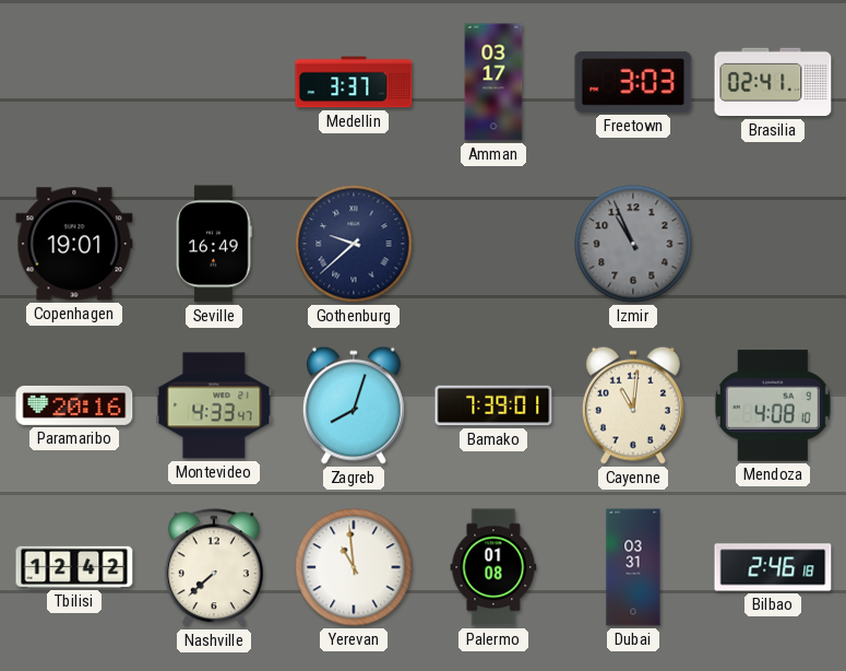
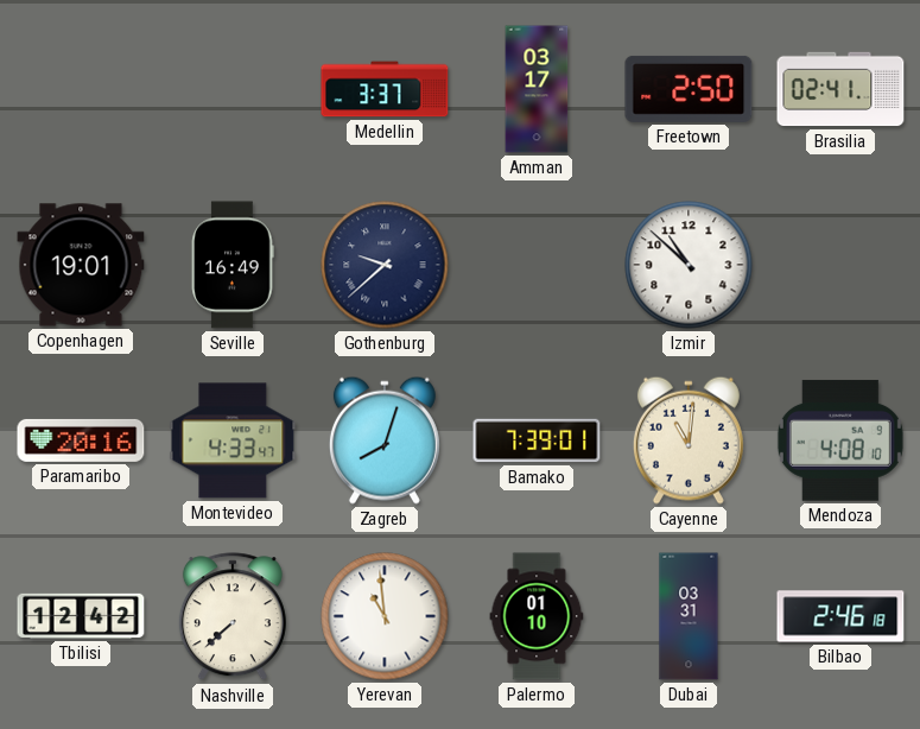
Freetown: 3:03 -> 2:50
Izmir: 10:56 -> 10:52
Izmir dial: grey -> white
Palermo: 01:08 -> 01:10
